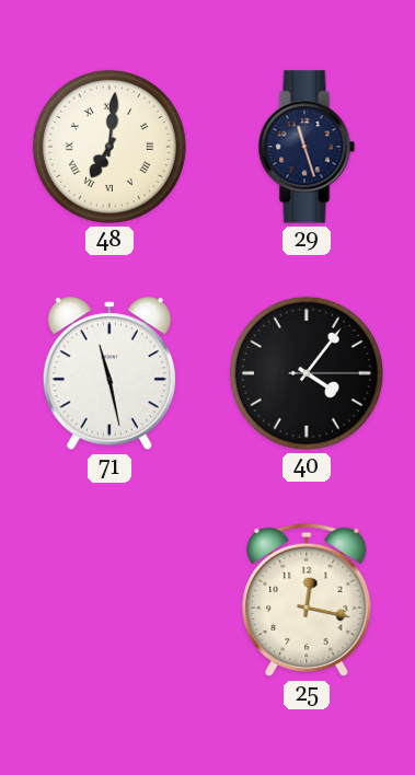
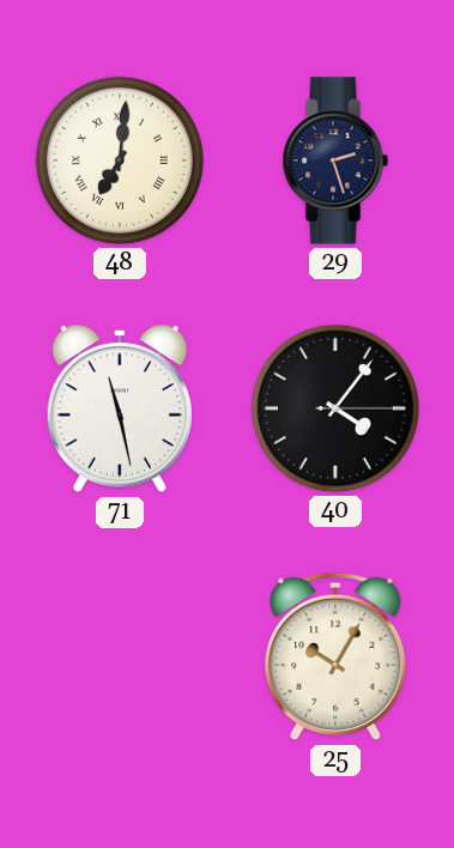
29: 11:27 -> 2:27
25: 12:17 -> 10:05
